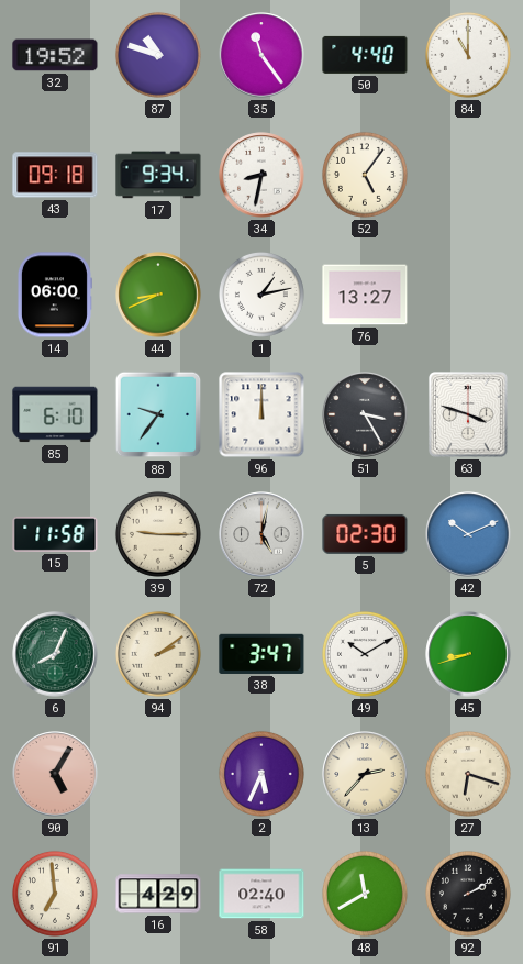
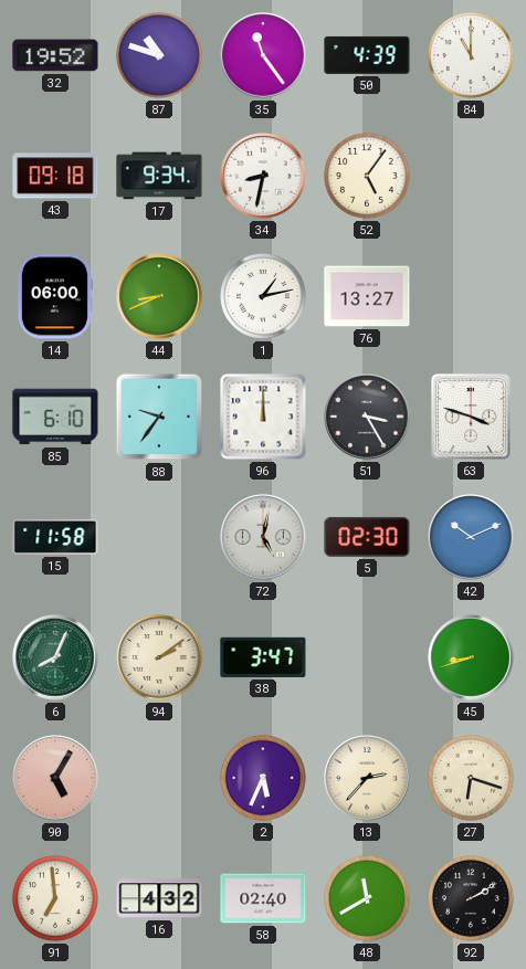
50: 4:40 -> 4:39
39: 9:15 -> none
49: 10:10 -> none
16: 4:29 -> 4:32
